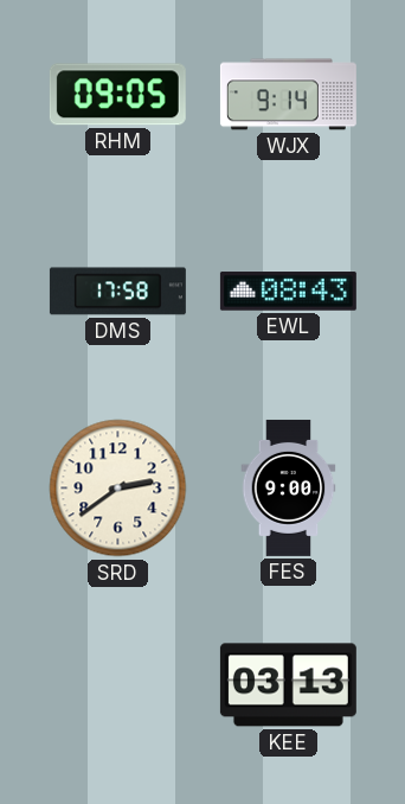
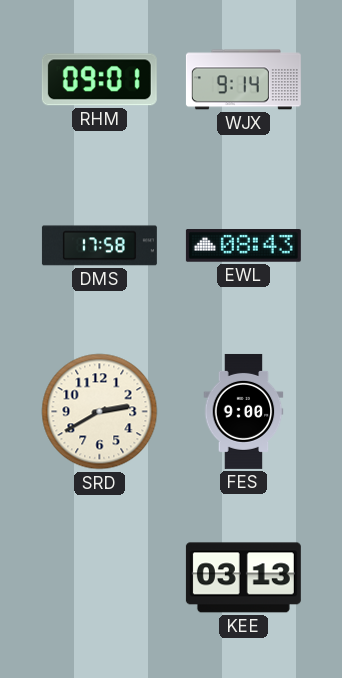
RHM: 09:05 -> 09:01
SRD: 2:39 -> 2:40
